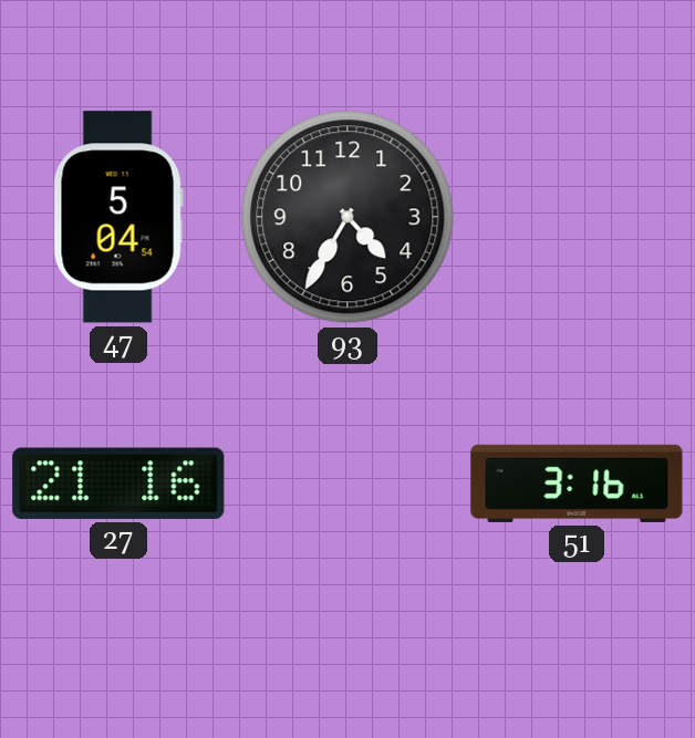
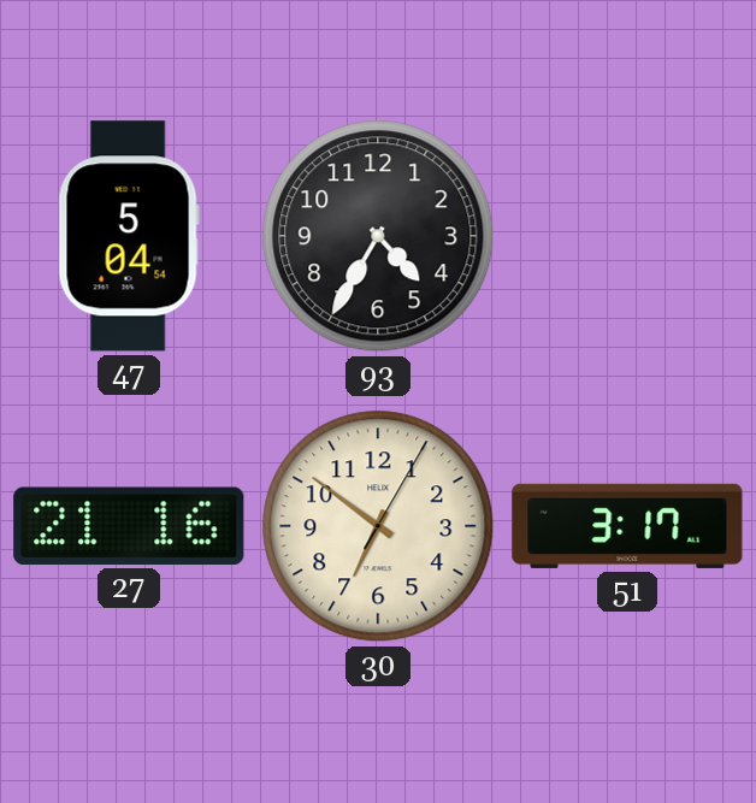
30: none -> 6:51
51: 3:16 -> 3:17
